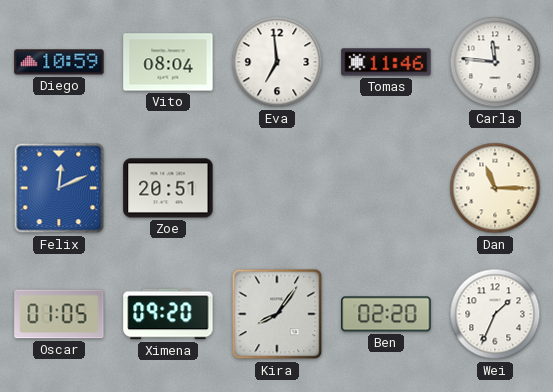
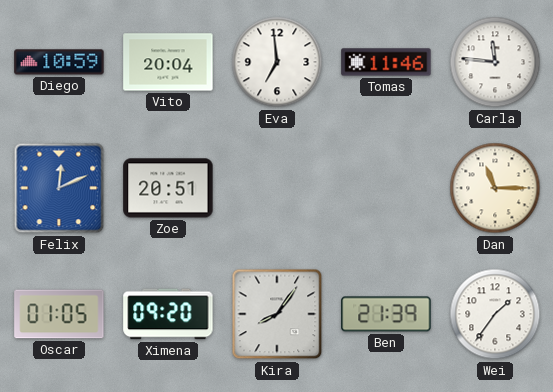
Vito: 08:04 -> 20:04
Ben: 02:20 -> 21:39
Wei: 1:34 -> 1:36
